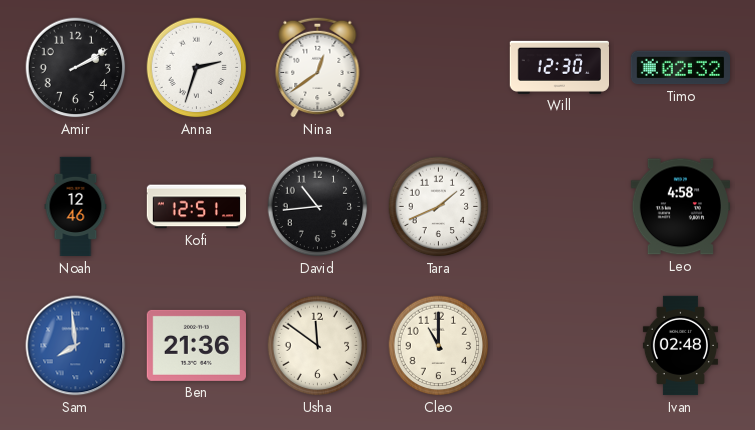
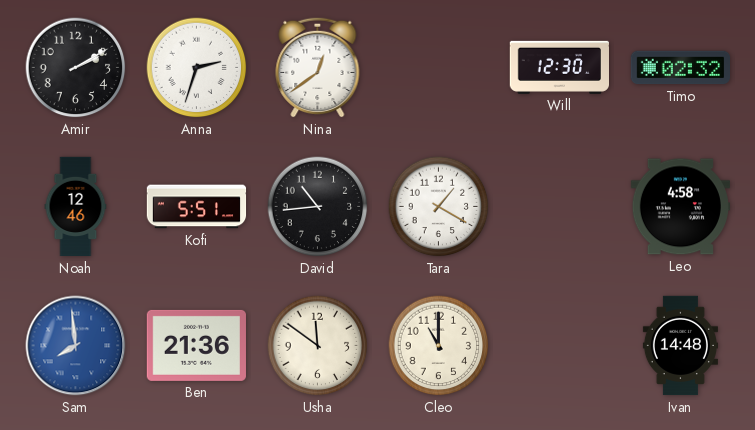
Kofi: 12:51 -> 5:51
Tara: 1:41 -> 1:20
Ivan: 02:48 -> 14:48
